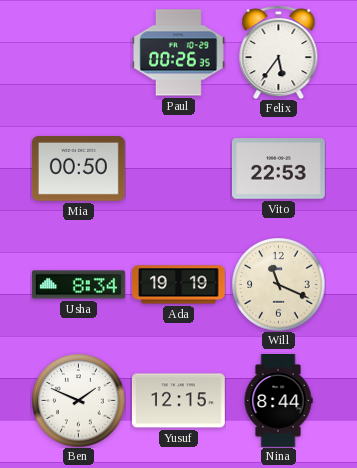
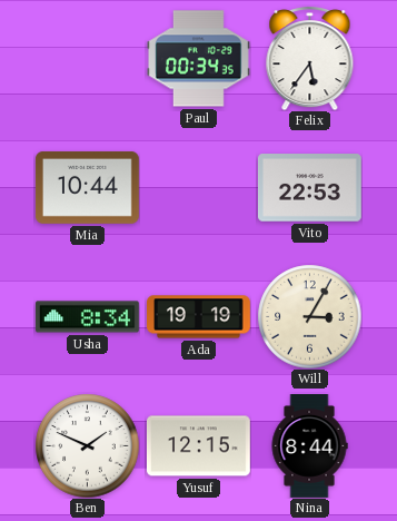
Paul: 00:26 -> 00:34
Mia: 00:50 -> 10:44
Will: 11:19 -> 3:05
